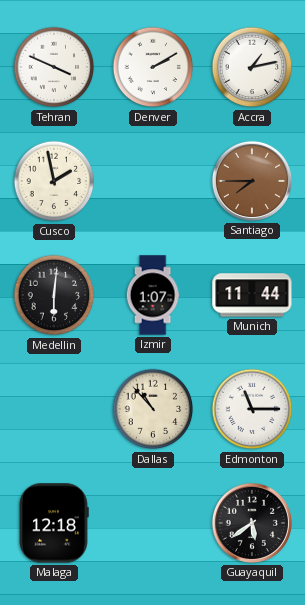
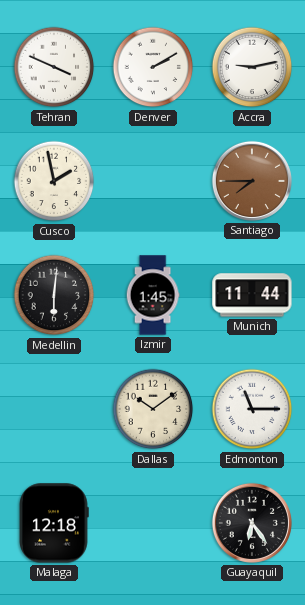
Accra: 1:13 -> 9:13
Izmir: 1:07 -> 1:45
Dallas: 10:53 -> 10:09
Guayaquil: 5:39 -> 6:24
